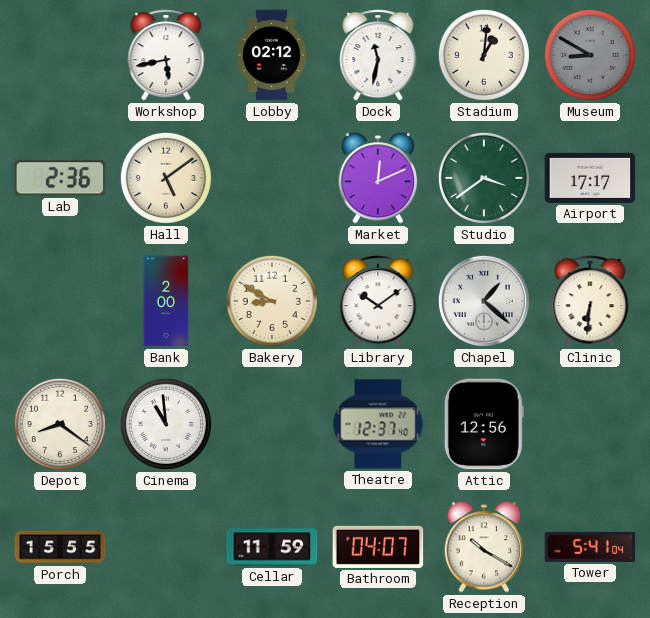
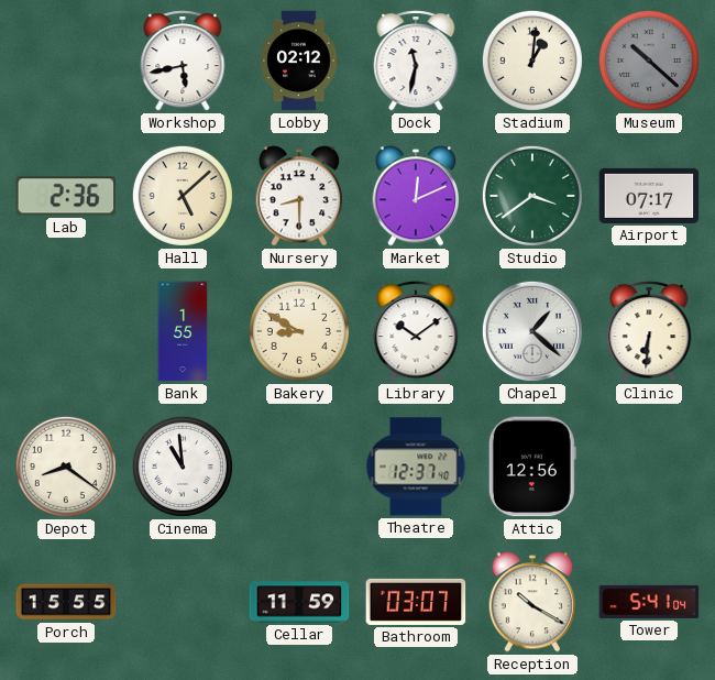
Museum: 8:50 -> 10:22
Hall: 5:09 -> 5:08
Nursery: none -> 8:30
Airport: 17:17 -> 07:17
Bank: 2:00 -> 1:55
Bathroom: 04:07 -> 03:07
